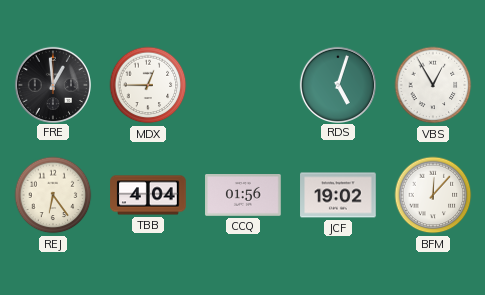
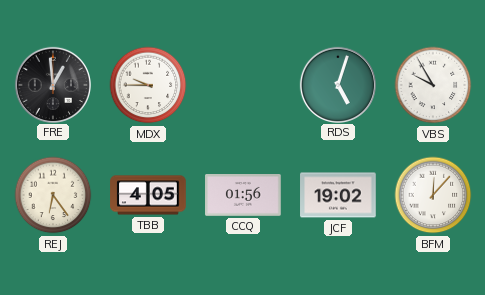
MDX: 12:45 -> 9:45
VBS: 12:55 -> 9:55
TBB: 4:04 -> 4:05
